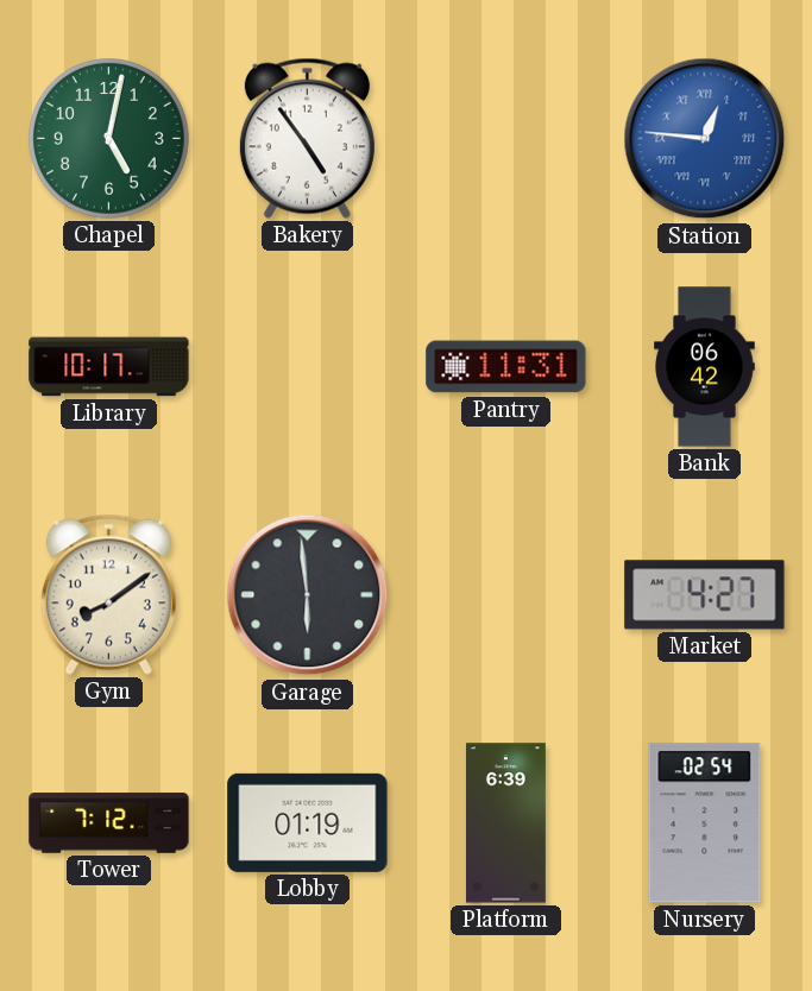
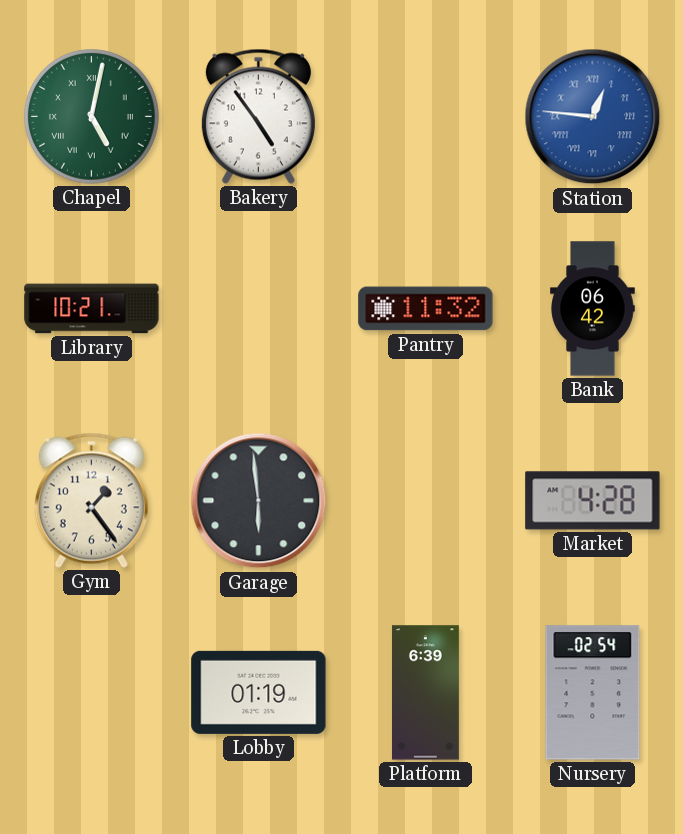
Chapel numerals: Arabic -> Roman
Library: 10:17 -> 10:21
Pantry: 11:31 -> 11:32
Gym: 8:09 -> 1:24
Market: 4:27 -> 4:28
Tower: 7:12 -> none
